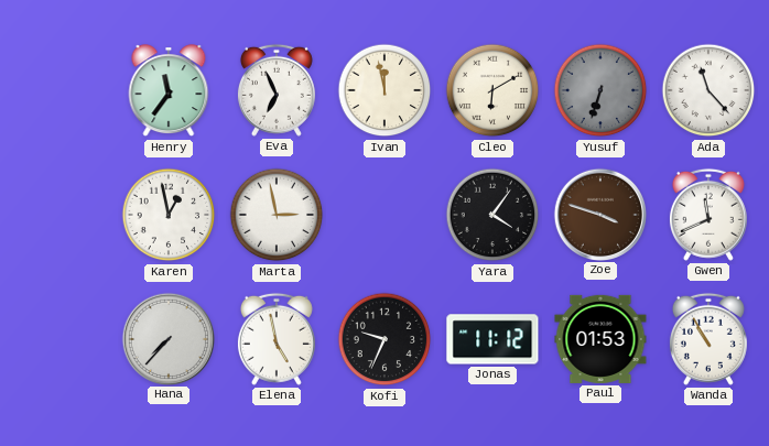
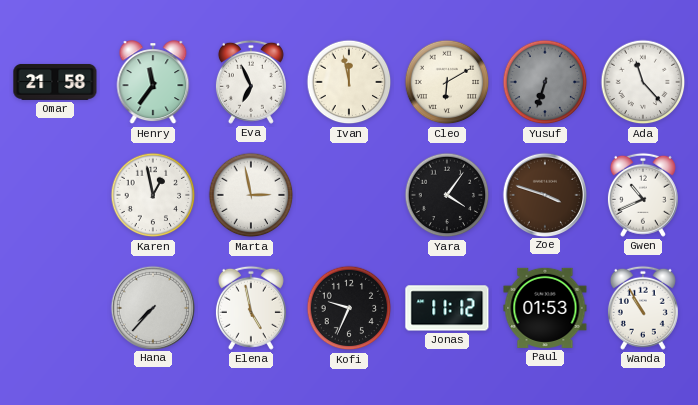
Omar: none -> 21:58
Gwen: 11:41 -> 10:41
